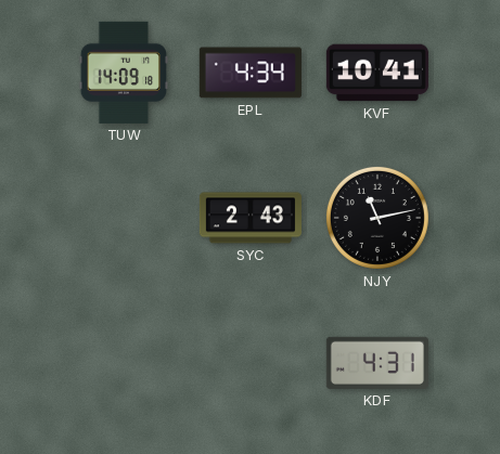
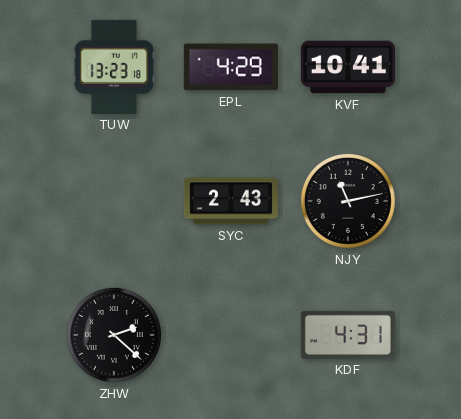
TUW: 14:09 -> 13:23
EPL: 4:34 -> 4:29
ZHW: none -> 2:22
